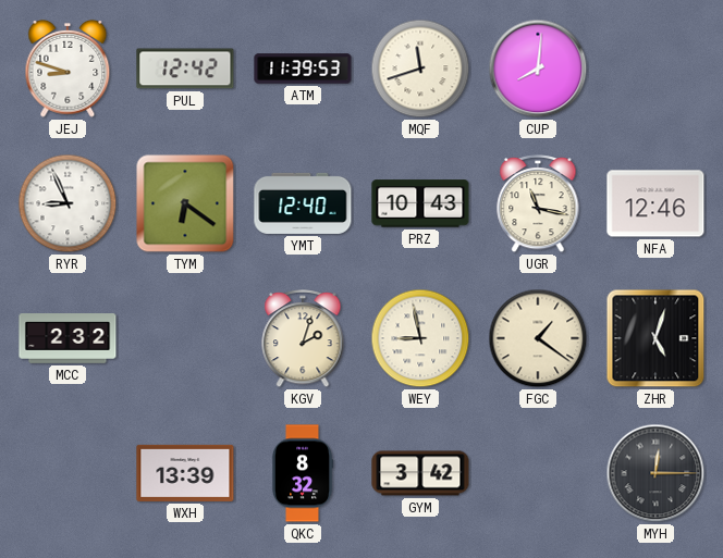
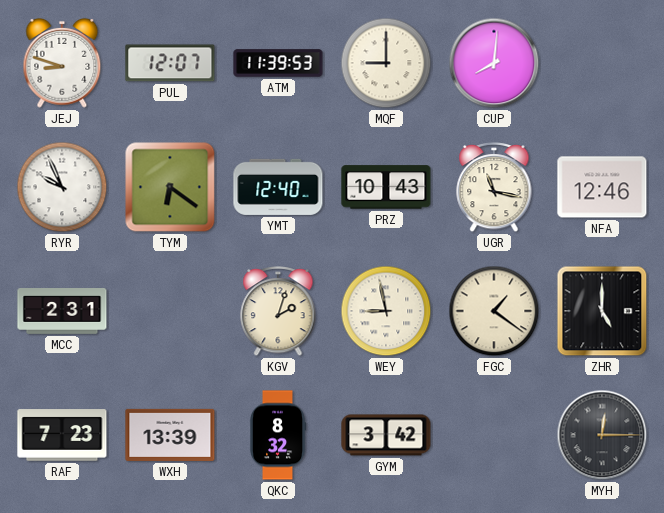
PUL: 12:42 -> 12:07
MQF: 11:42 -> 9:00
RYR: 8:56 -> 9:56
MCC: 2:32 -> 2:31
ZHR: 5:03 -> 5:00
RAF: none -> 7:23
